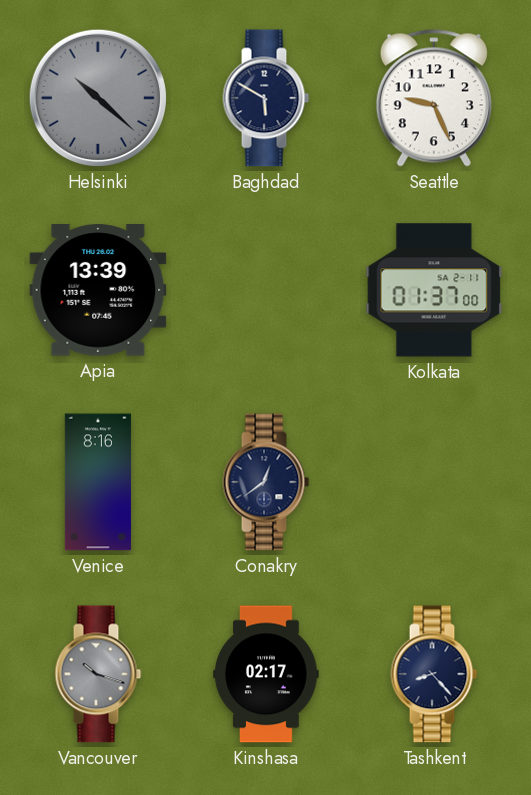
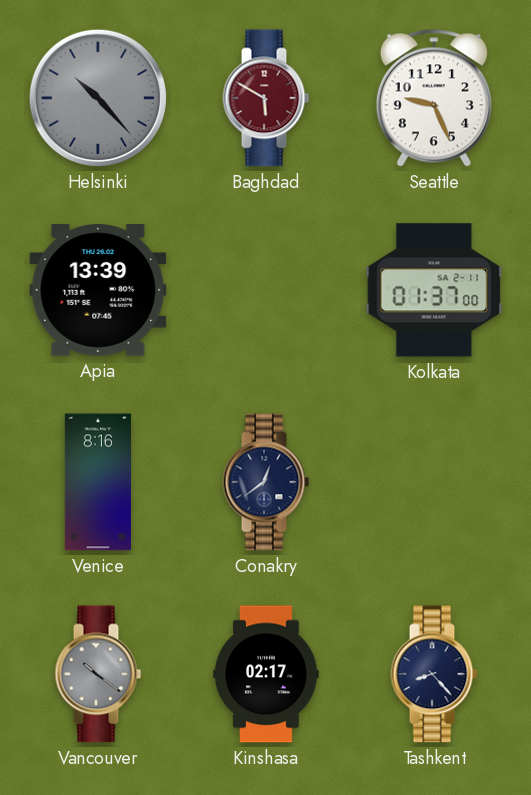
Helsinki: 10:22 -> 10:23
Baghdad dial: navy -> burgundy
Vancouver: 10:18 -> 10:21
